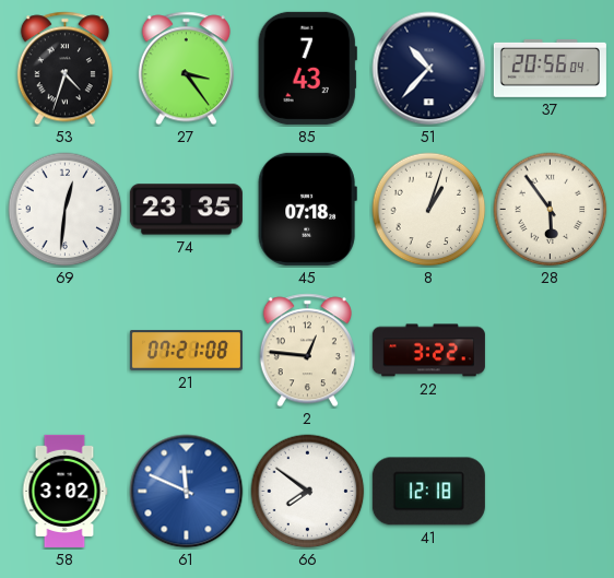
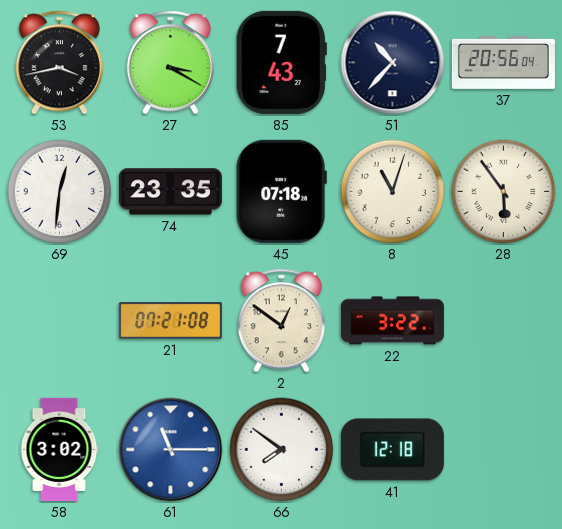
53: 4:33 -> 3:43
27: 3:24 -> 3:20
8: 1:03 -> 11:03
2: 12:46 -> 12:51
61: 11:49 -> 11:15
